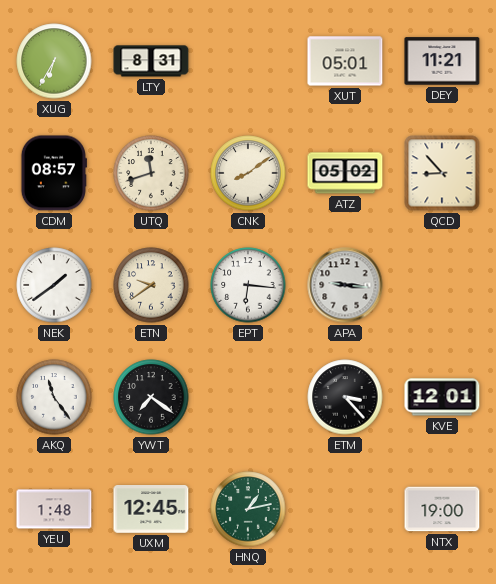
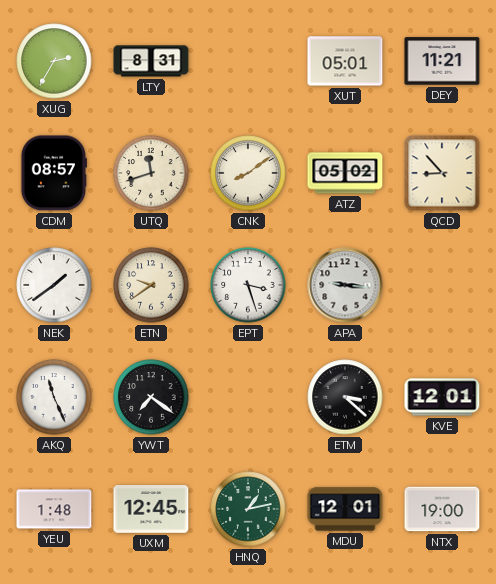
XUG: 6:35 -> 2:35
EPT: 6:16 -> 3:27
AKQ: 11:24 -> 11:26
ETM: 3:23 -> 3:22
MDU: none -> 12:01
